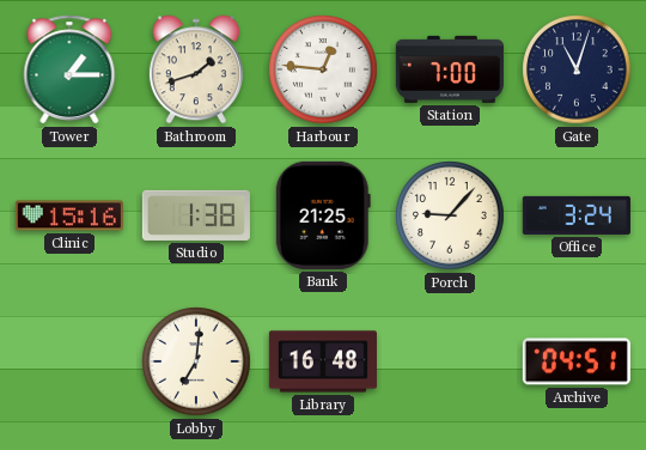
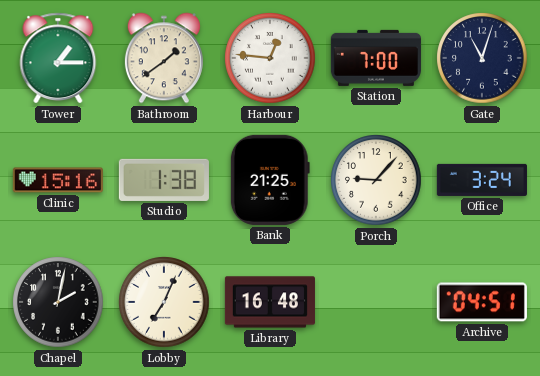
Bathroom: 1:42 -> 1:39
Chapel: none -> 2:02
Lobby: 7:01 -> 7:04
